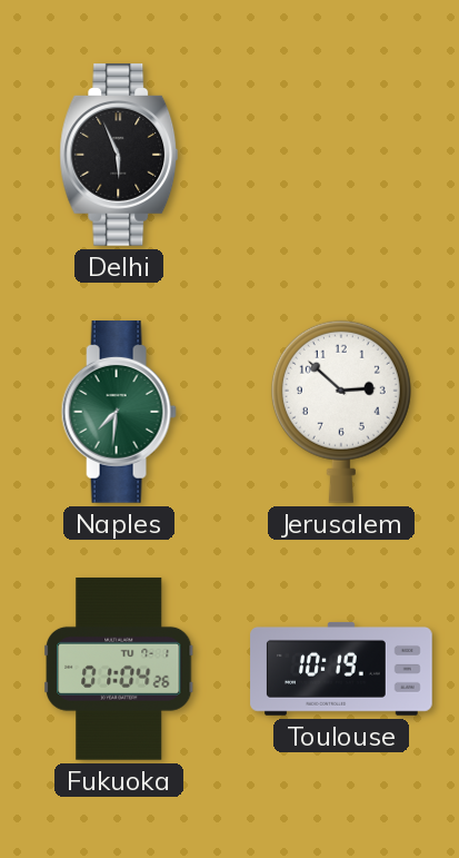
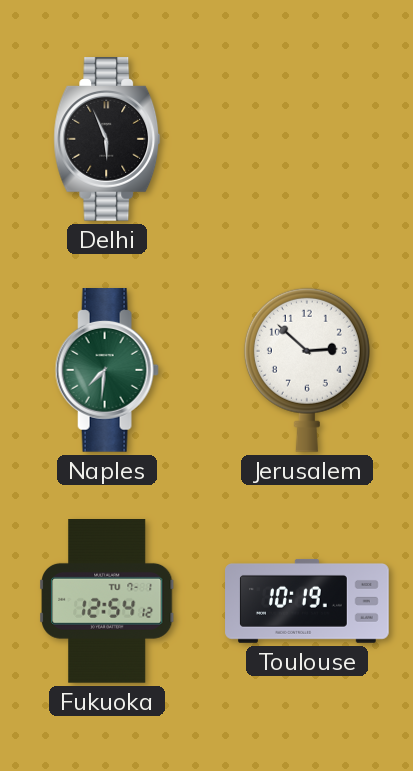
Fukuoka: 01:04 -> 12:54
